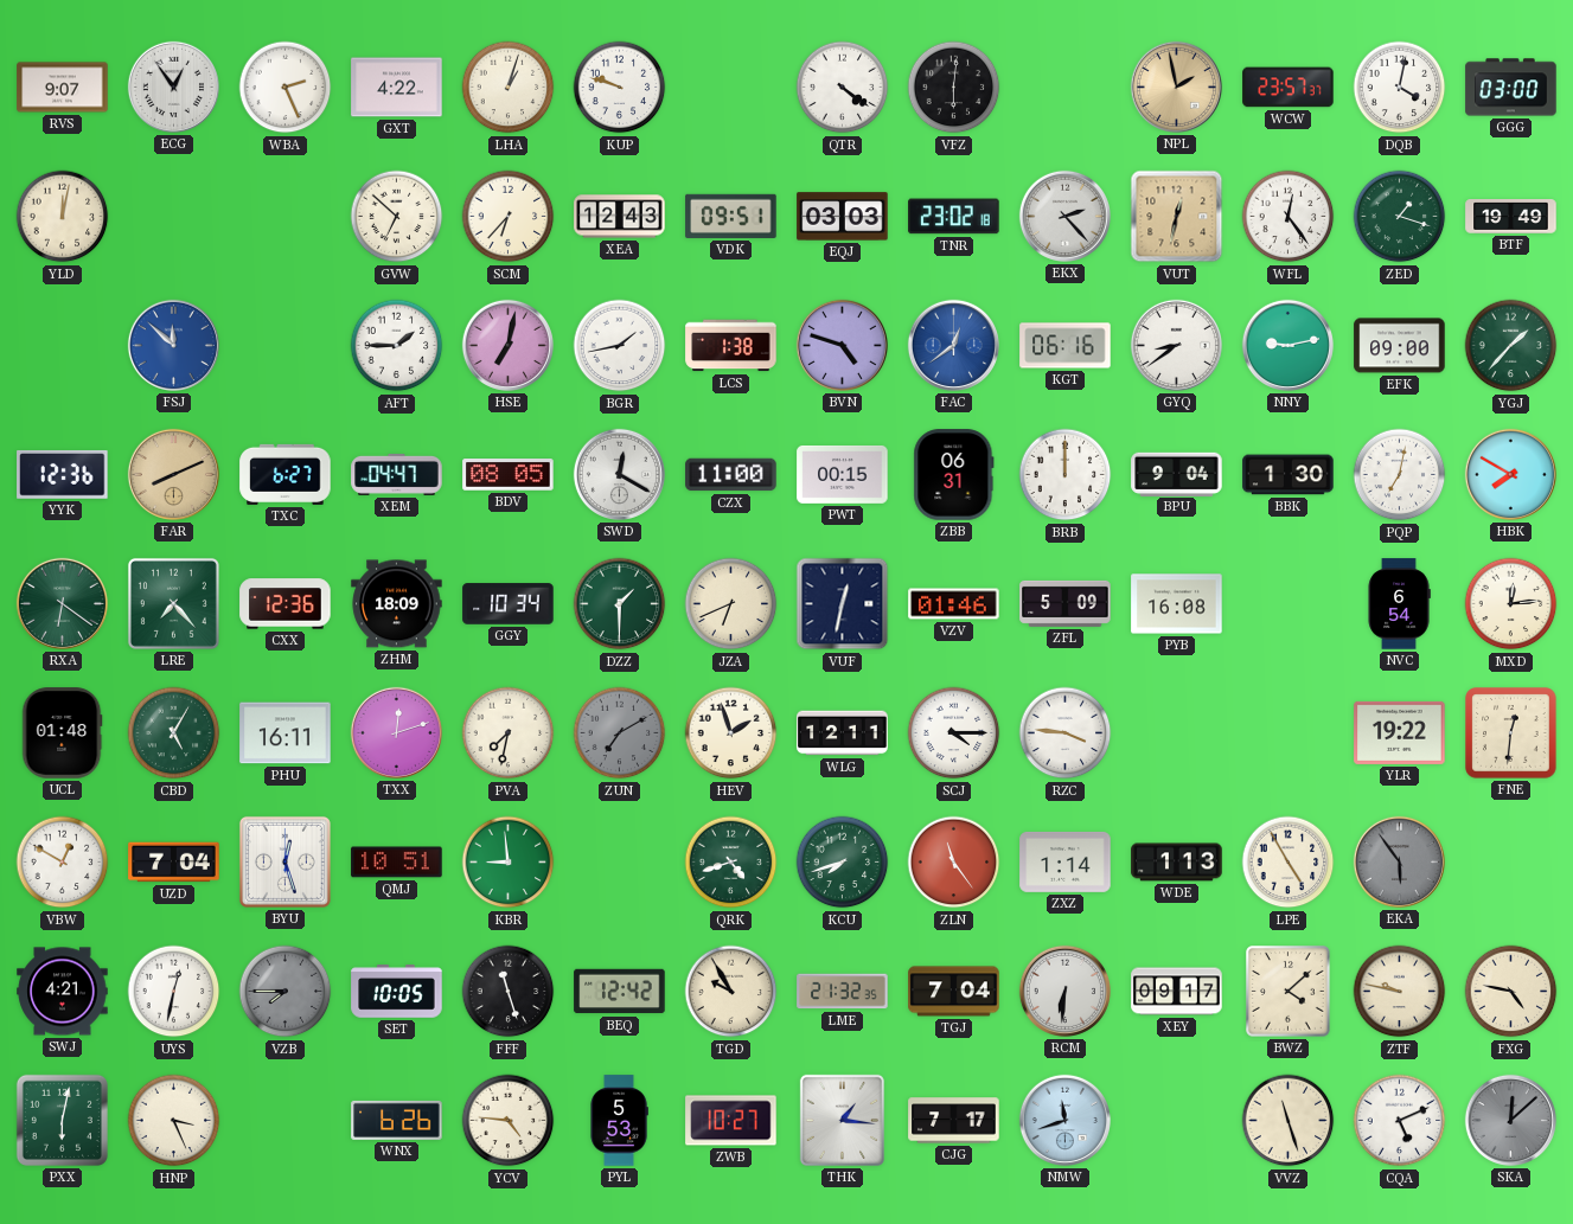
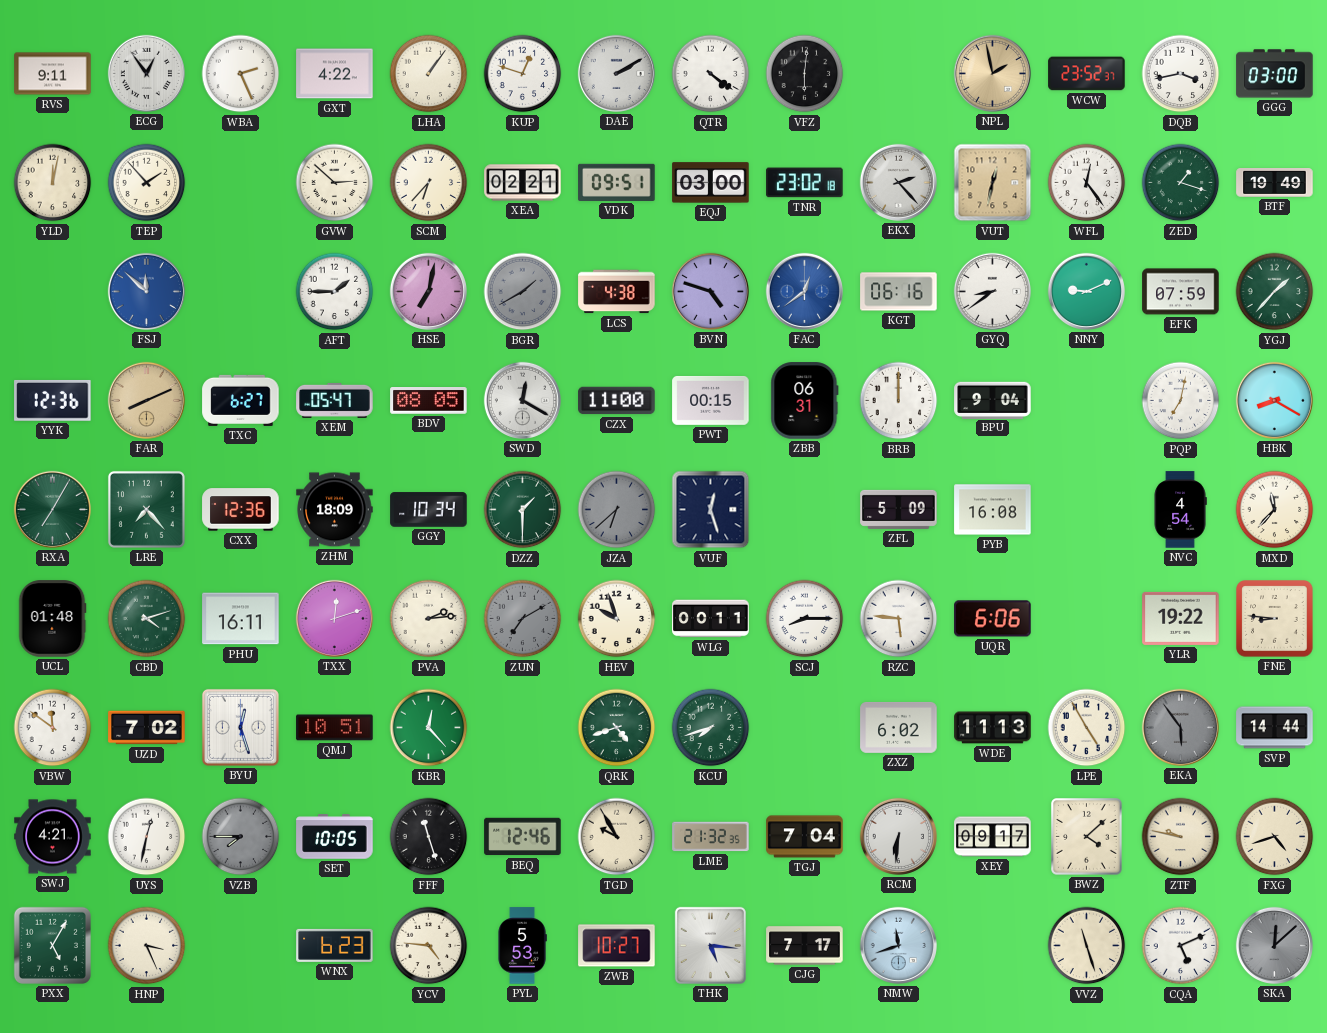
RVS: 9:07 -> 9:11
LHA: 1:03 -> 1:06
KUP: 9:48 -> 12:48
DAE: none -> 2:10
WCW: 23:57 -> 23:52
DQB: 4:02 -> 3:43
TEP: none -> 1:53
GVW: 6:52 -> 2:52
XEA: 12:43 -> 02:21
EQJ: 03:03 -> 03:00
BGR: 1:43 -> 1:40
BGR dial: white -> grey
LCS: 1:38 -> 4:38
NNY: 9:13 -> 9:11
EFK: 09:00 -> 07:59
XEM: 04:47 -> 05:47
BBK: 1:30 -> none
HBK: 7:50 -> 8:20
RXA: 6:21 -> 7:05
JZA: 6:41 -> 6:38
JZA dial: cream -> grey
VUF: 12:32 -> 12:27
VZV: 01:46 -> none
NVC: 6:54 -> 4:54
MXD: 12:14 -> 11:37
CBD: 5:05 -> 4:12
PVA: 7:32 -> 2:14
HEV: 1:57 -> 9:57
WLG: 12:11 -> 00:11
SCJ: 4:15 -> 8:15
RZC: 3:46 -> 5:46
UQR: none -> 6:06
FNE: 12:31 -> 8:46
VBW: 12:50 -> 11:51
UZD: 7:04 -> 7:02
KBR: 8:59 -> 12:23
ZLN: 11:24 -> none
ZXZ: 1:14 -> 6:02
WDE: 1:13 -> 11:13
SVP: none -> 14:44
BEQ: 12:42 -> 12:46
FXG: 4:47 -> 4:42
PXX: 6:02 -> 5:05
WNX: 6:26 -> 6:23
THK: 1:16 -> 5:16
